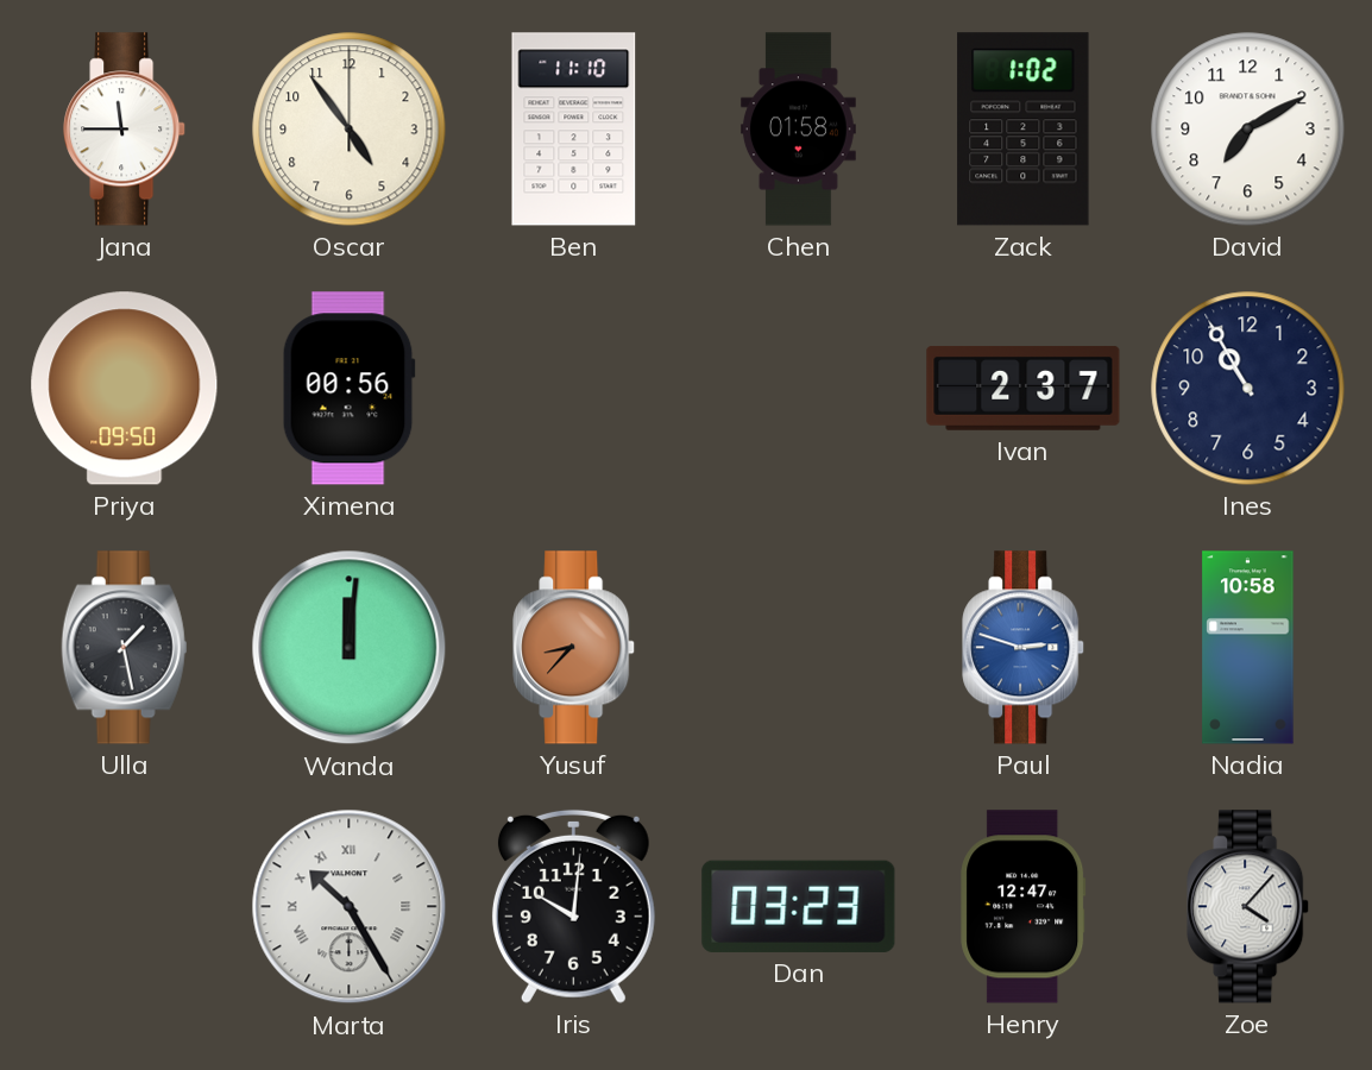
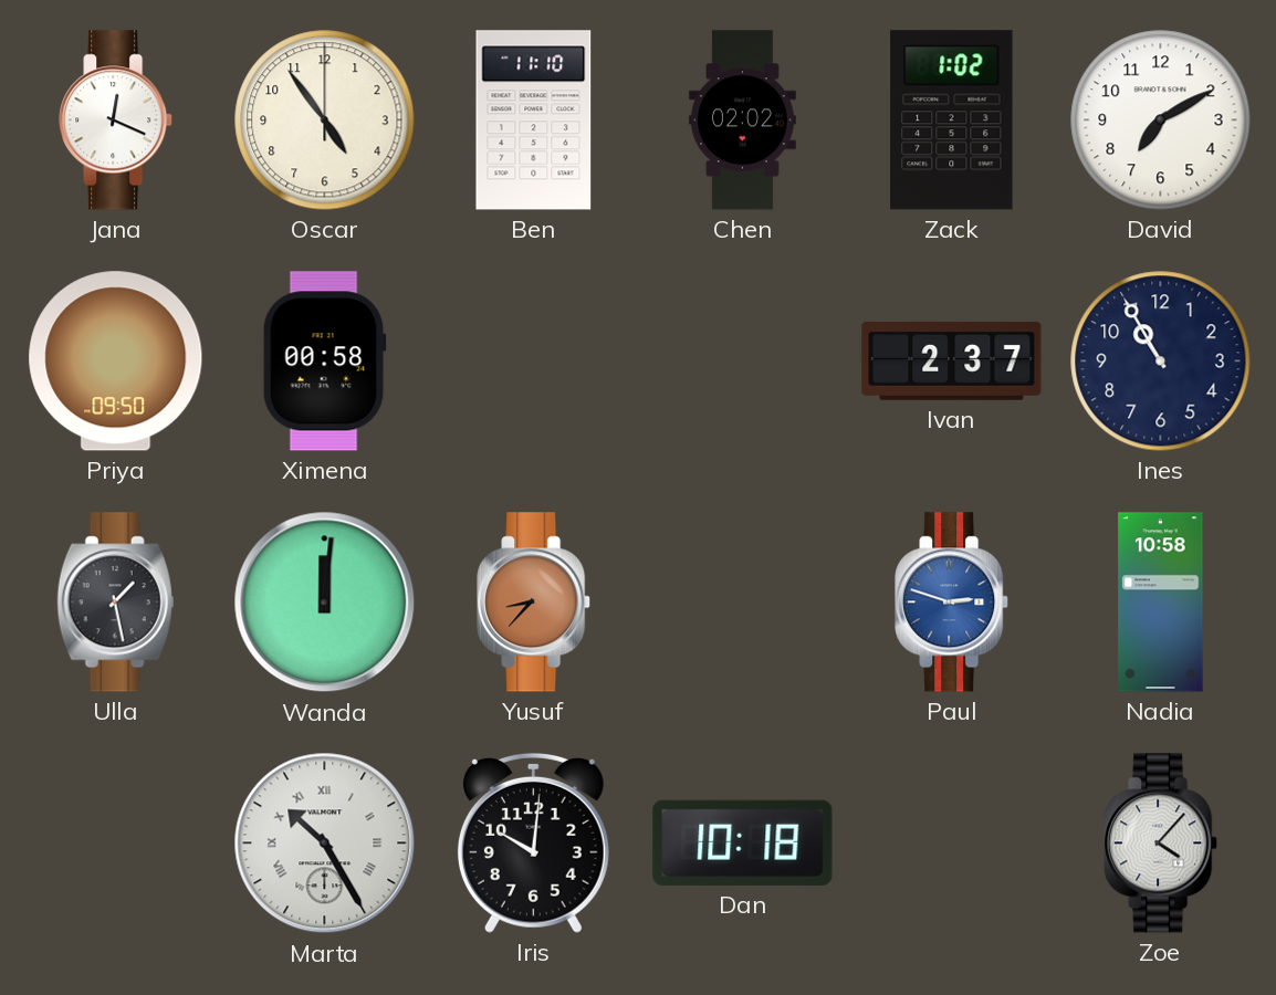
Jana: 11:45 -> 12:19
Chen: 01:58 -> 02:02
Ximena: 00:56 -> 00:58
Dan: 03:23 -> 10:18
Henry: 12:47 -> none
